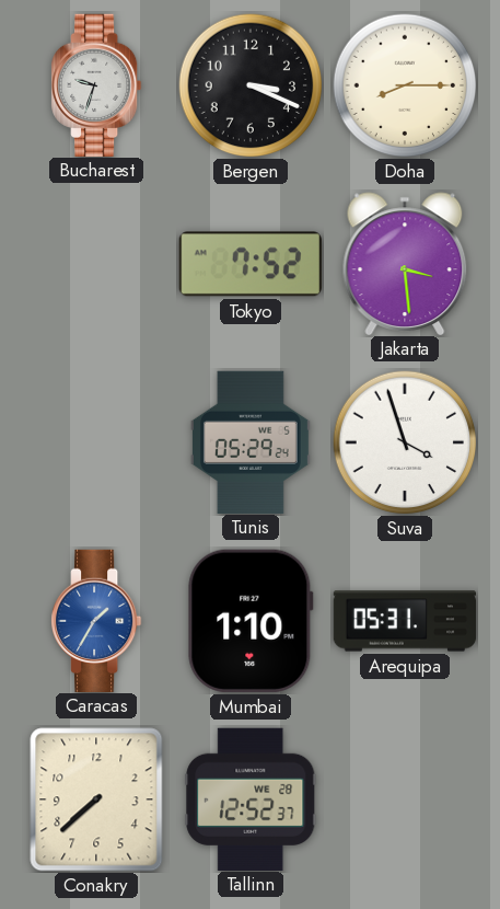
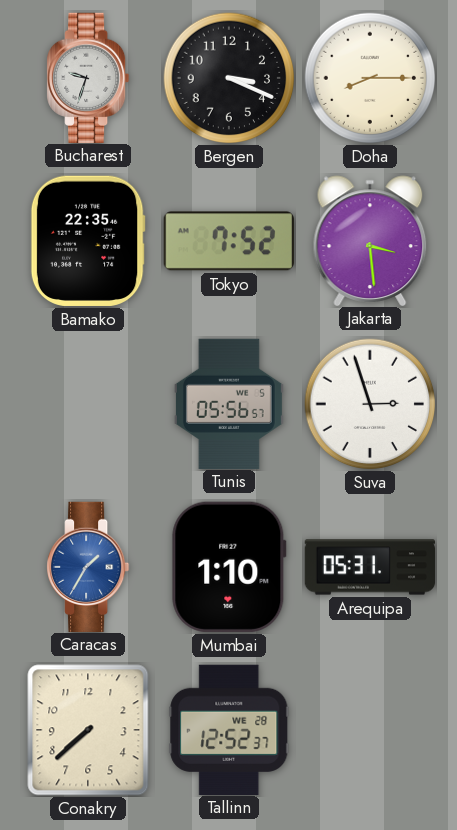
Bamako: none -> 22:35
Tunis: 05:29 -> 05:56
Suva: 3:57 -> 2:57
